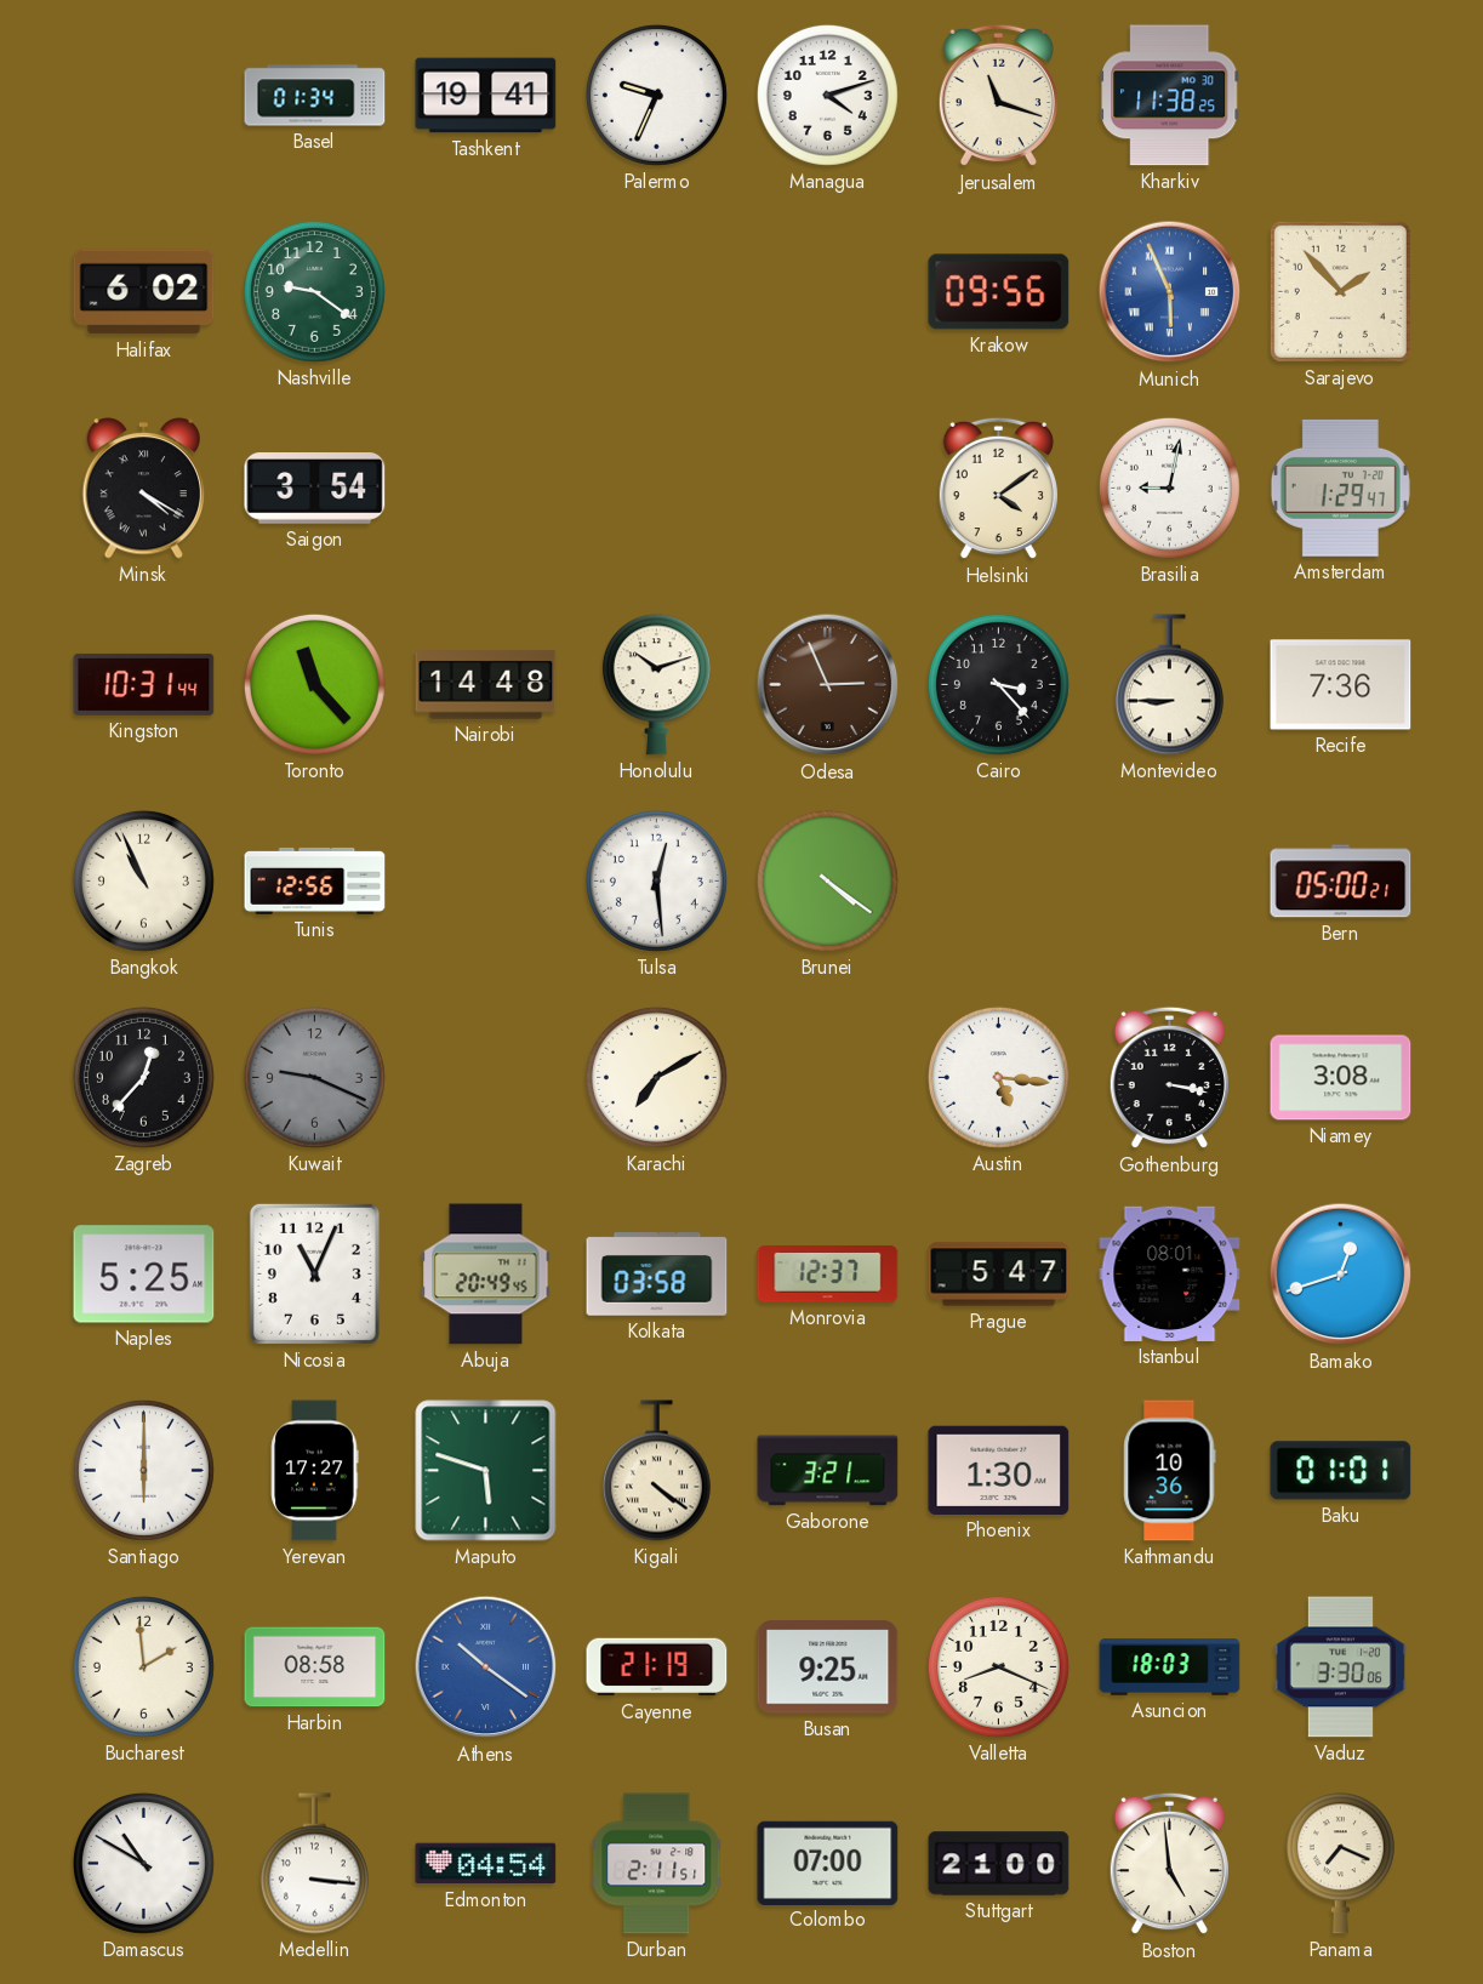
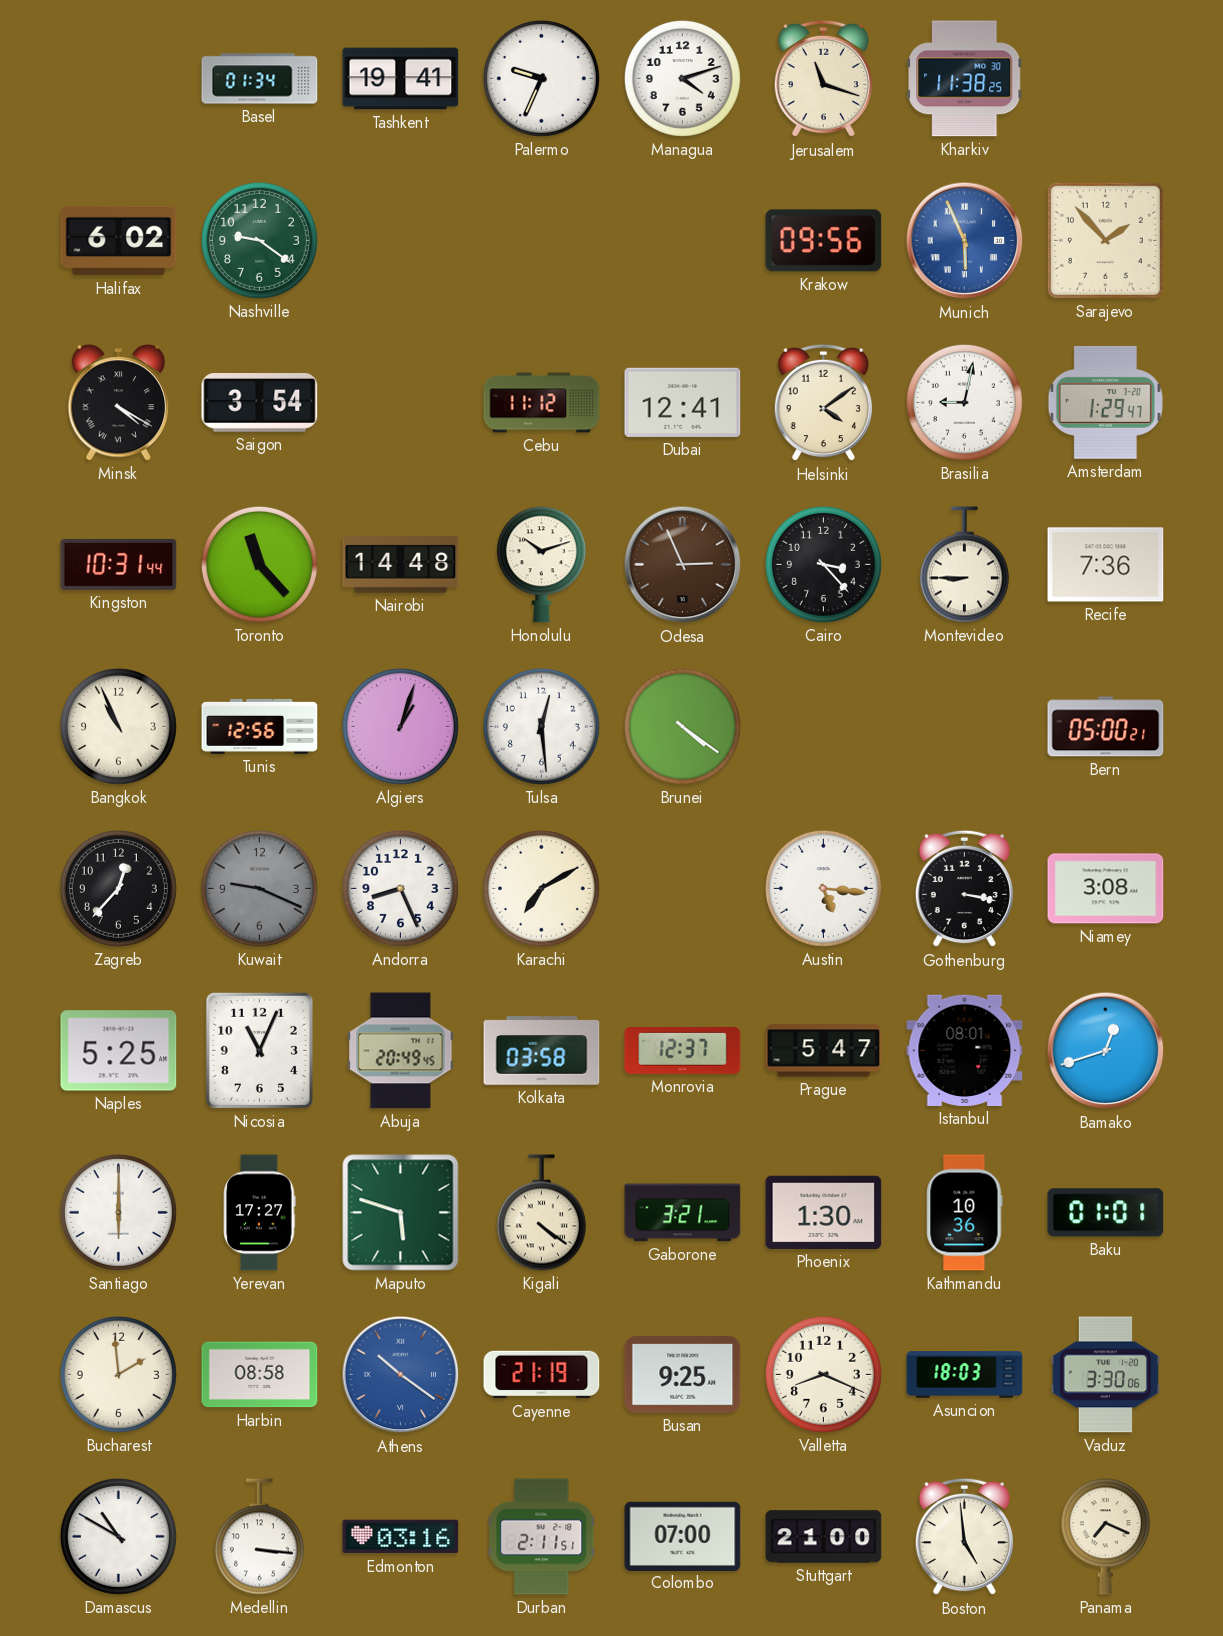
Cebu: none -> 11:12
Dubai: none -> 12:41
Algiers: none -> 1:03
Andorra: none -> 8:26
Edmonton: 04:54 -> 03:16
